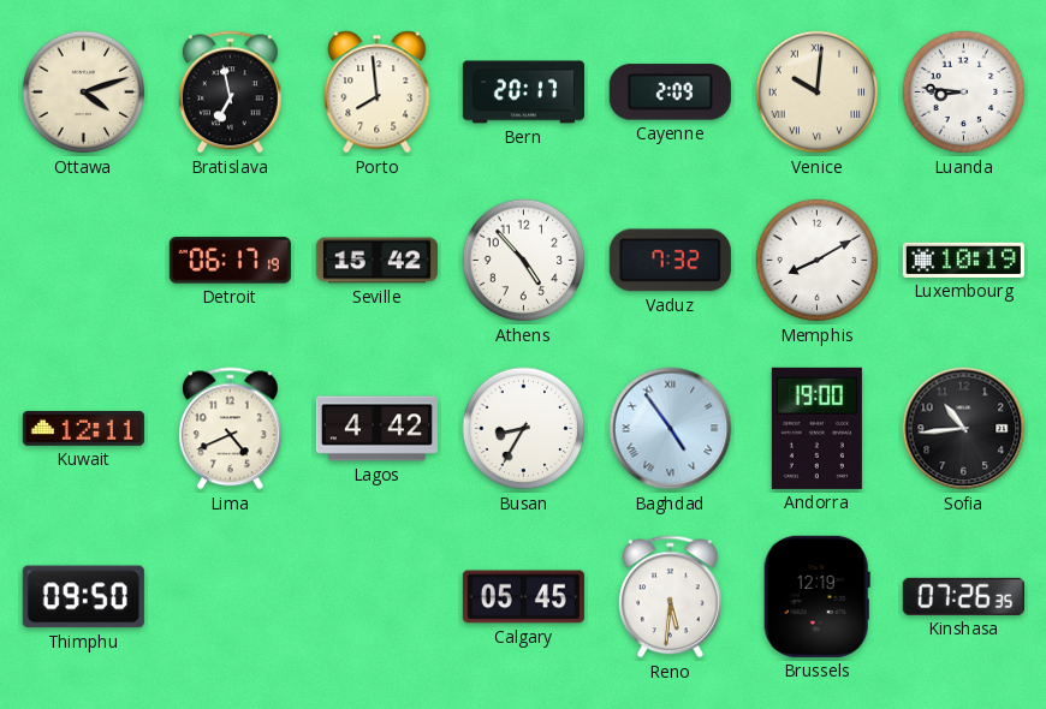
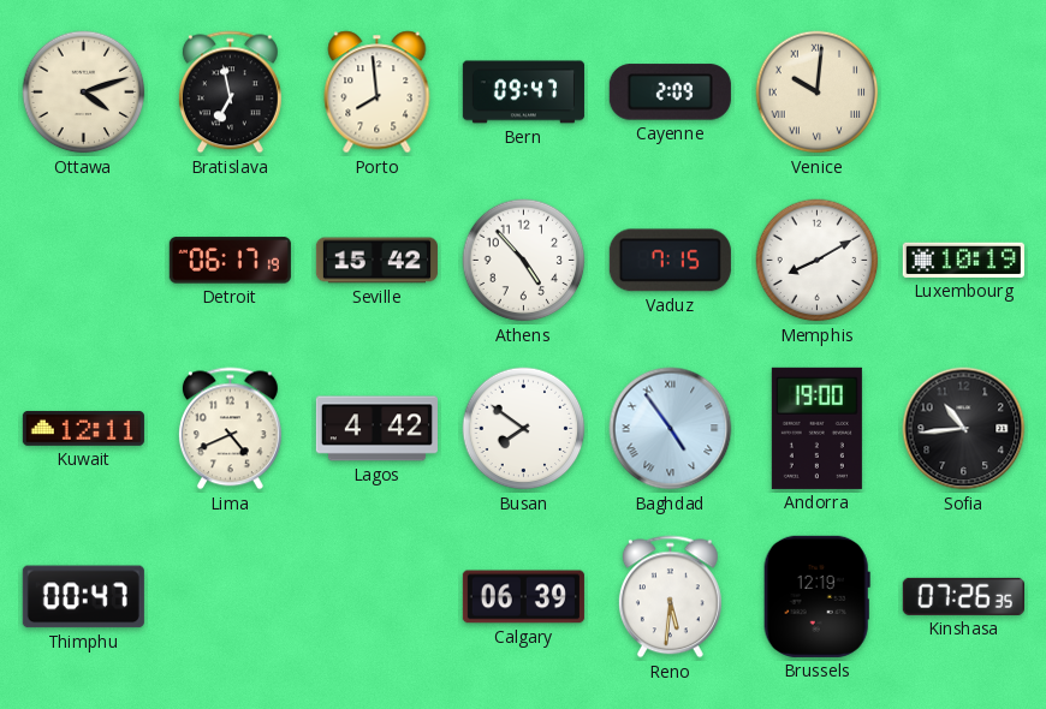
Bern: 20:17 -> 09:47
Luanda: 8:46 -> none
Vaduz: 7:32 -> 7:15
Busan: 8:35 -> 7:51
Thimphu: 09:50 -> 00:47
Calgary: 05:45 -> 06:39
